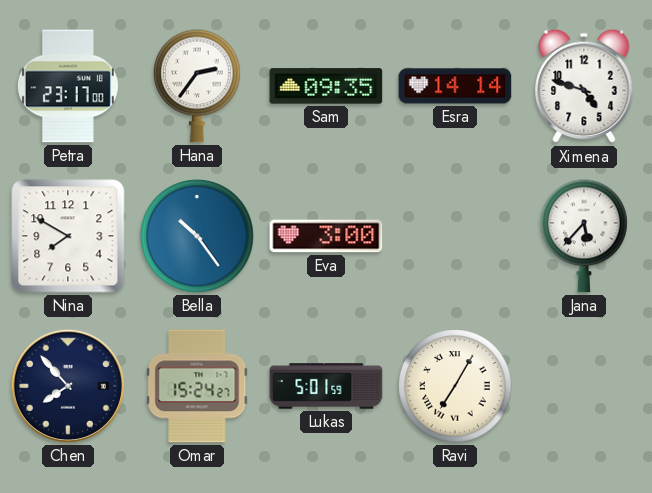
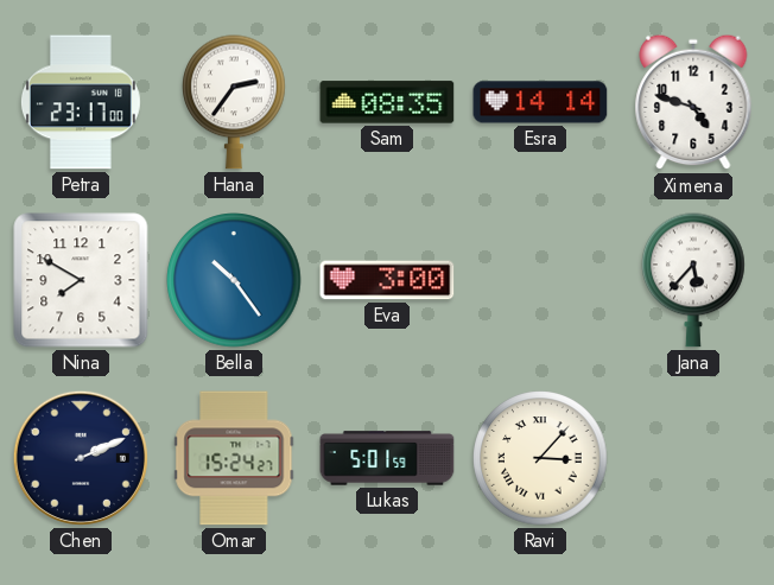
Sam: 09:35 -> 08:35
Chen: 7:53 -> 2:11
Ravi: 7:05 -> 3:07
